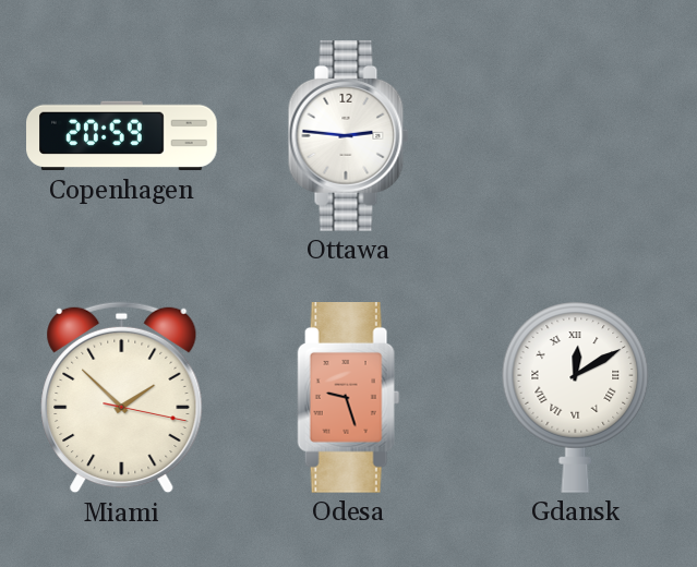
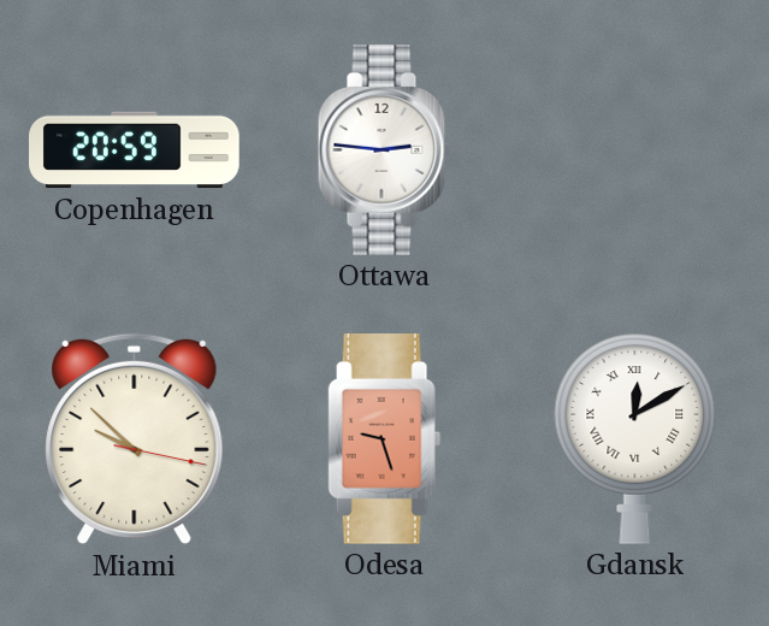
Miami: 1:52 -> 9:52
